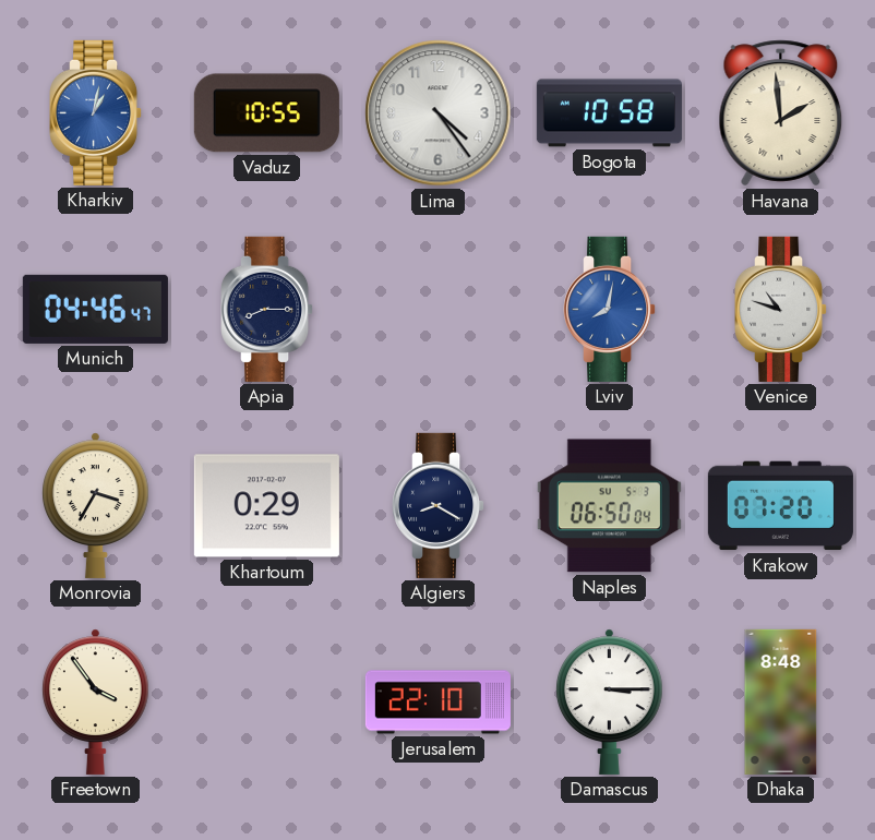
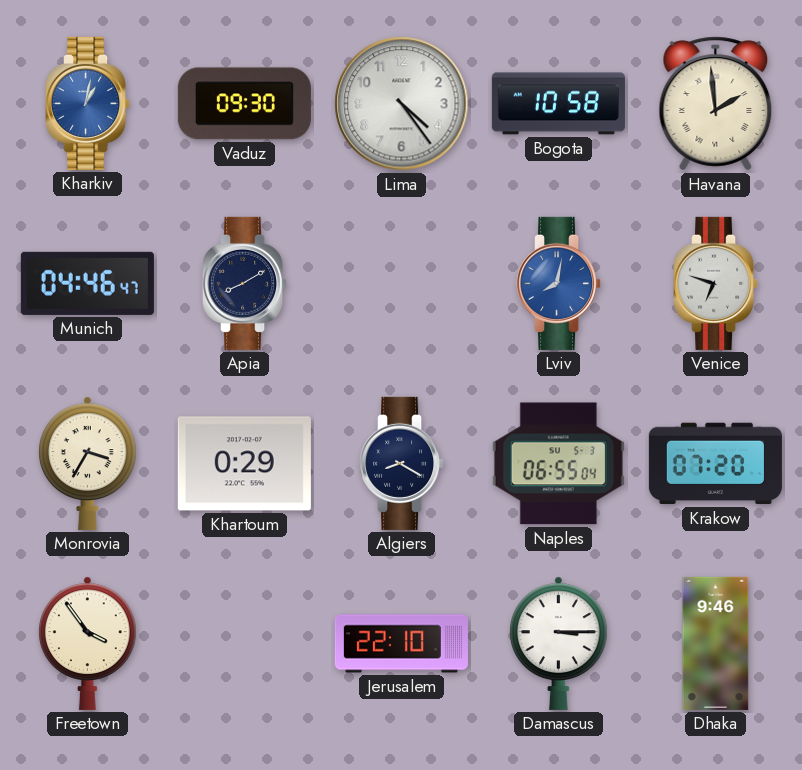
Vaduz: 10:55 -> 09:30
Apia: 8:15 -> 8:10
Venice: 10:48 -> 6:48
Naples: 06:50 -> 06:55
Dhaka: 8:48 -> 9:46
